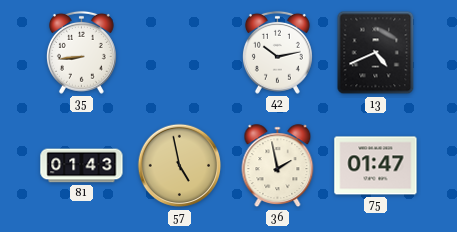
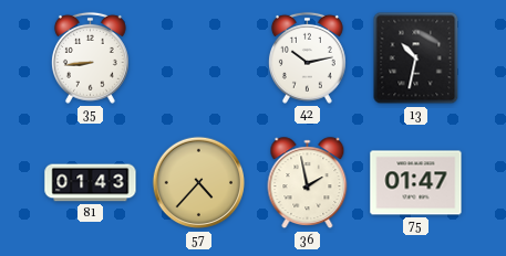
13: 4:41 -> 10:32
57: 4:58 -> 4:37
